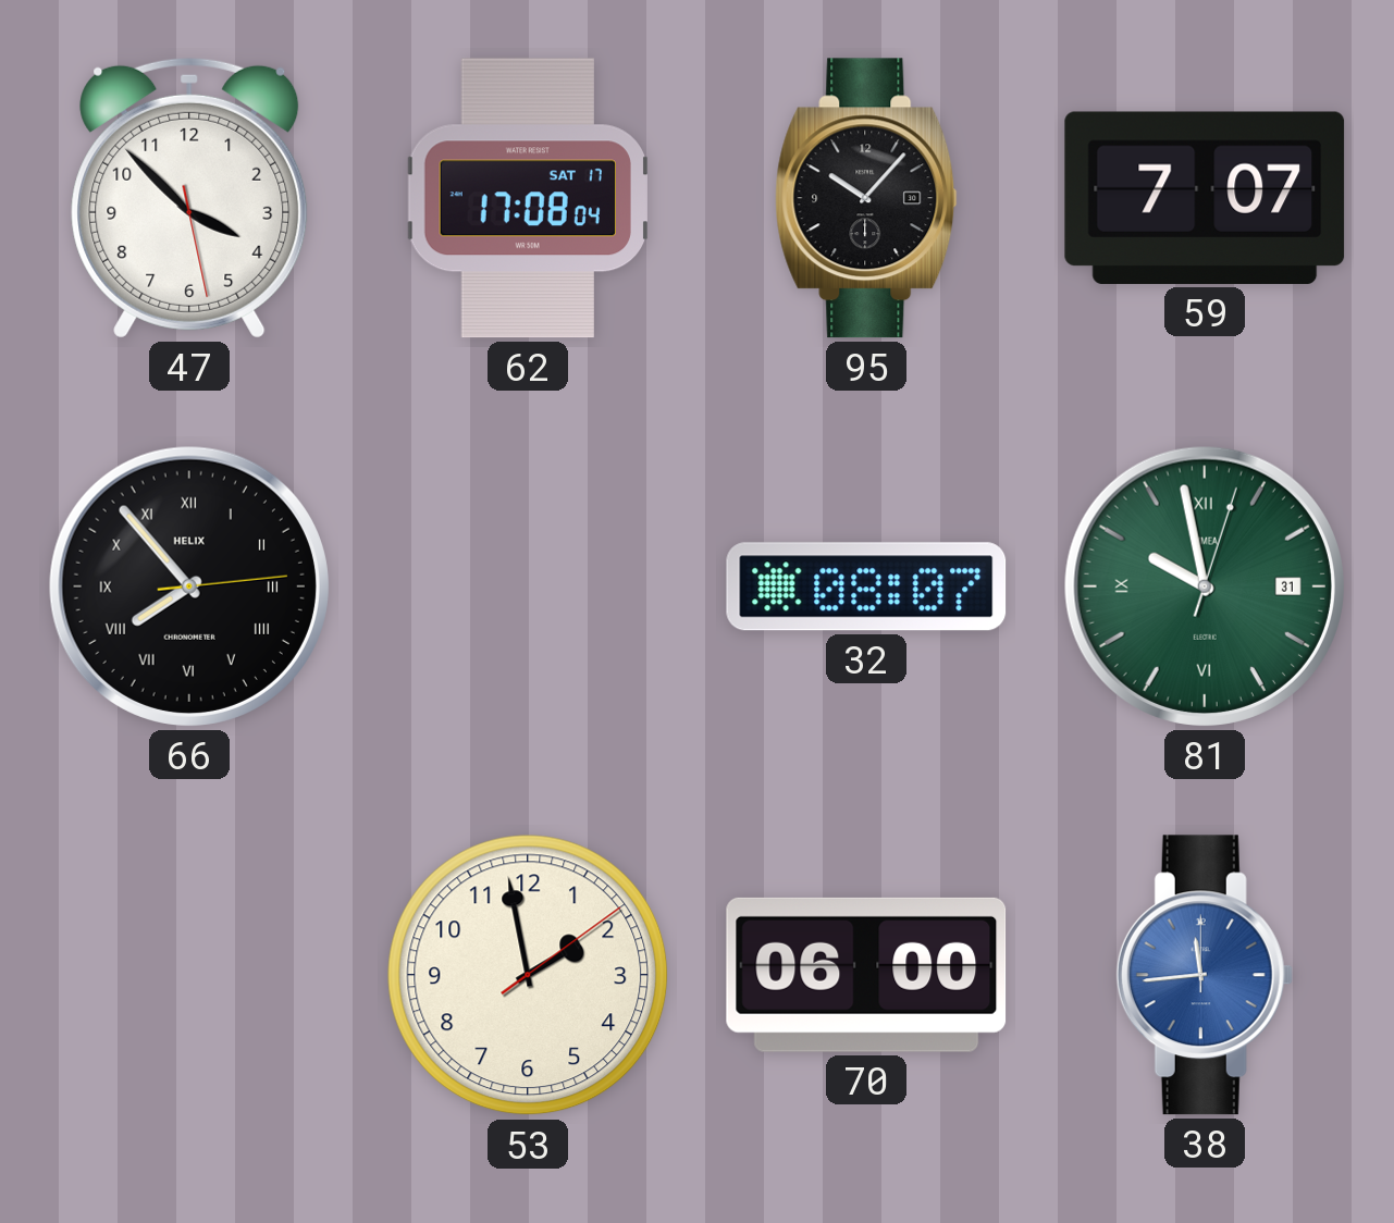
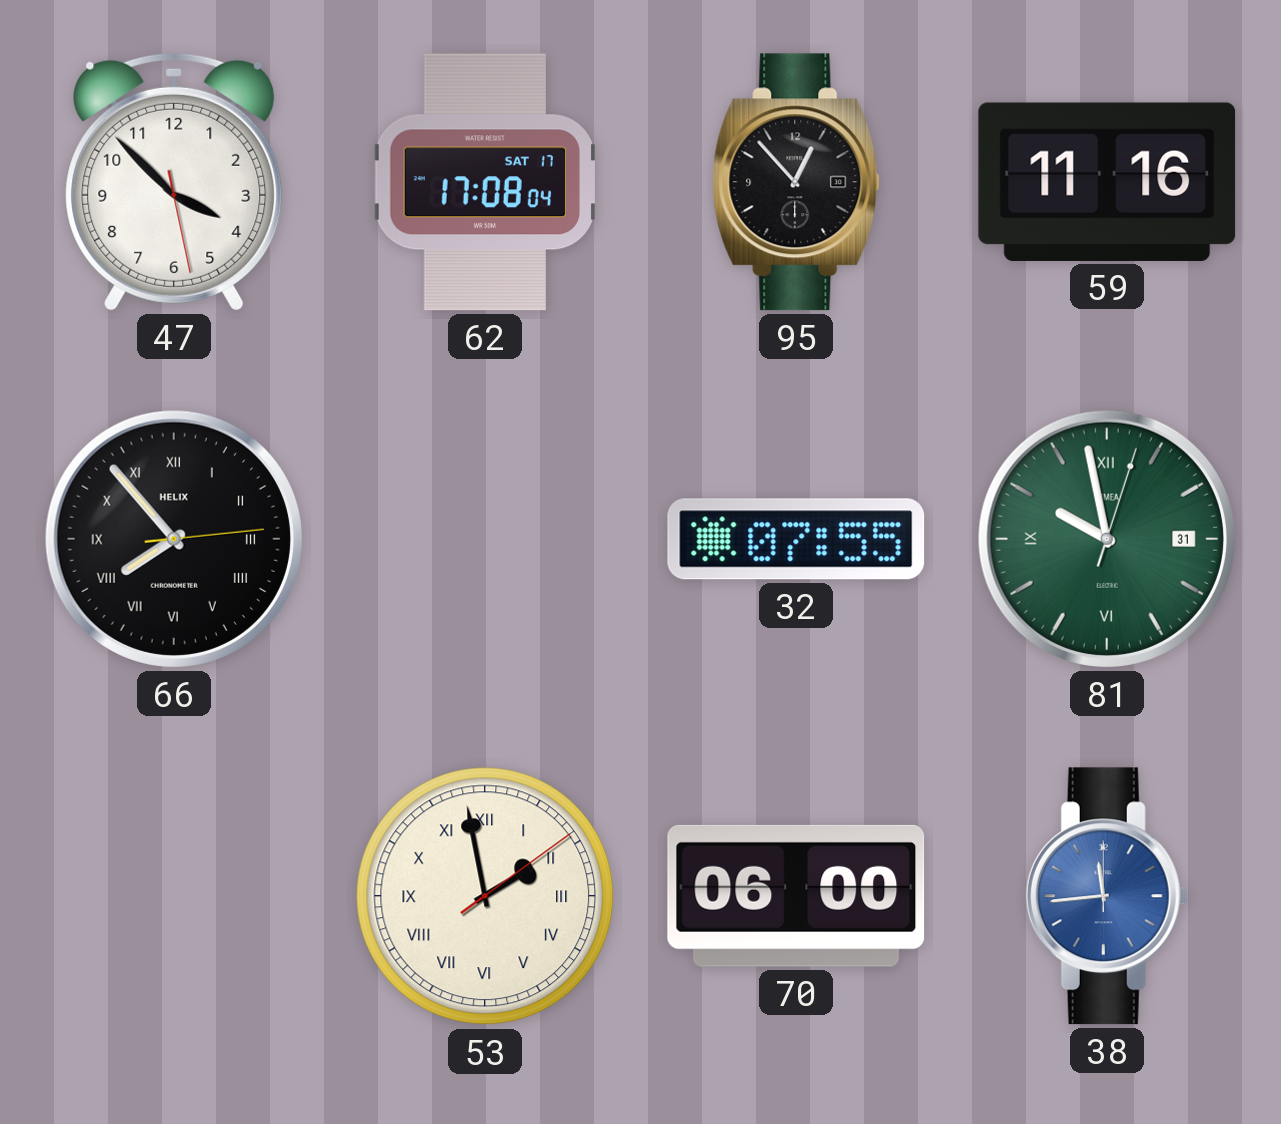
95: 10:07 -> 12:53
59: 7:07 -> 11:16
32: 08:07 -> 07:55
53 numerals: Arabic -> Roman
